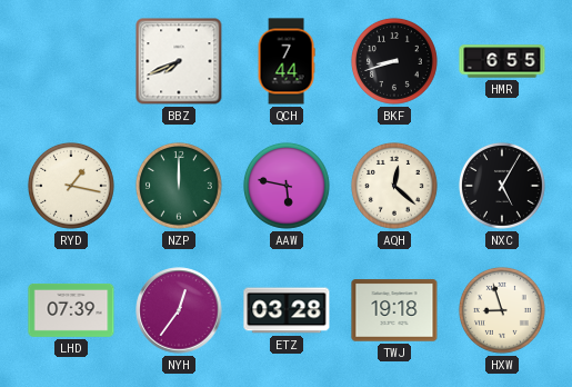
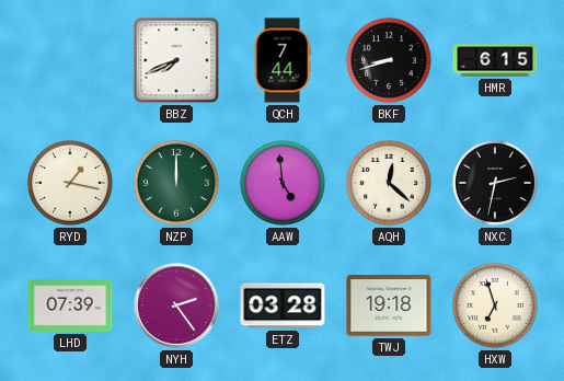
HMR: 6:55 -> 6:15
AAW: 5:47 -> 4:59
NXC: 5:05 -> 2:32
NYH: 12:36 -> 2:24
HXW: 8:57 -> 6:57
